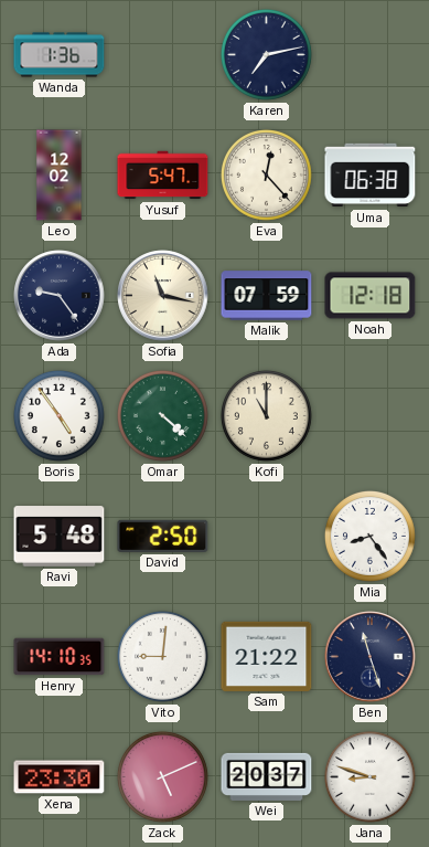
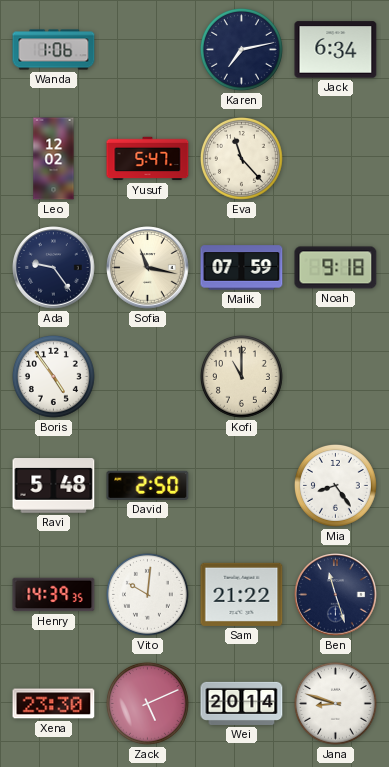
Wanda: 1:36 -> 1:06
Jack: none -> 6:34
Eva: 12:23 -> 11:23
Uma: 06:38 -> none
Noah: 12:18 -> 9:18
Omar: 4:22 -> none
Henry: 14:10 -> 14:39
Vito: 9:01 -> 10:01
Wei: 20:37 -> 20:14
